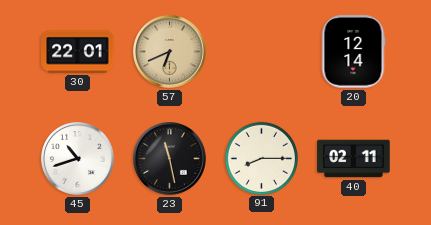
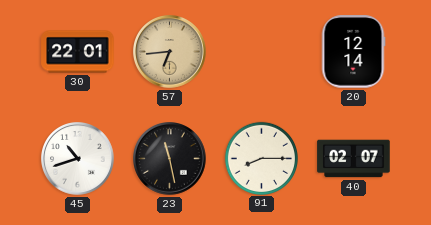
57: 6:41 -> 6:44
40: 02:11 -> 02:07
